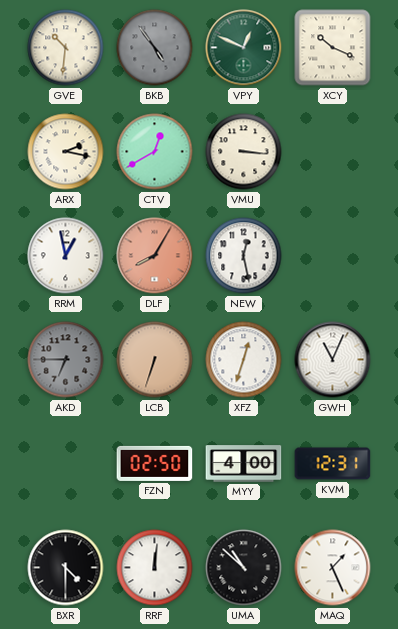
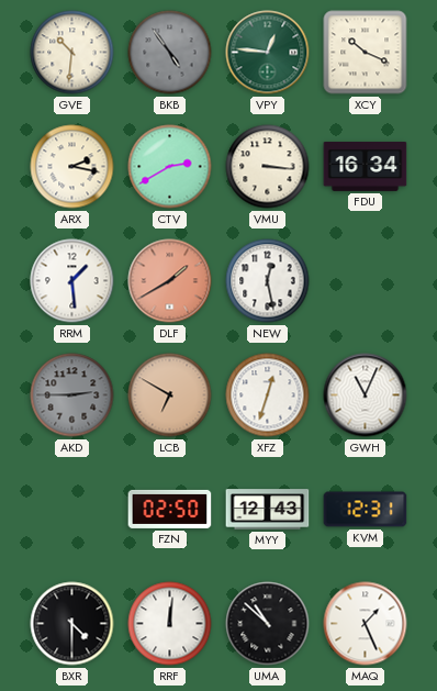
VPY: 12:49 -> 12:46
CTV: 12:40 -> 2:40
FDU: none -> 16:34
RRM: 12:58 -> 1:29
DLF: 8:05 -> 1:40
AKD: 6:45 -> 2:45
LCB: 6:33 -> 6:50
MYY: 4:00 -> 12:43
